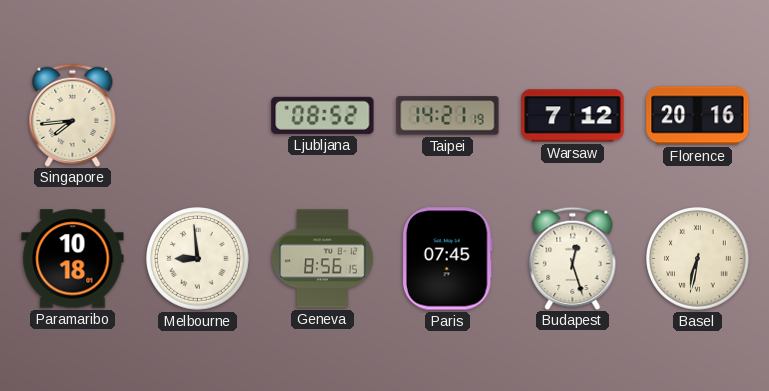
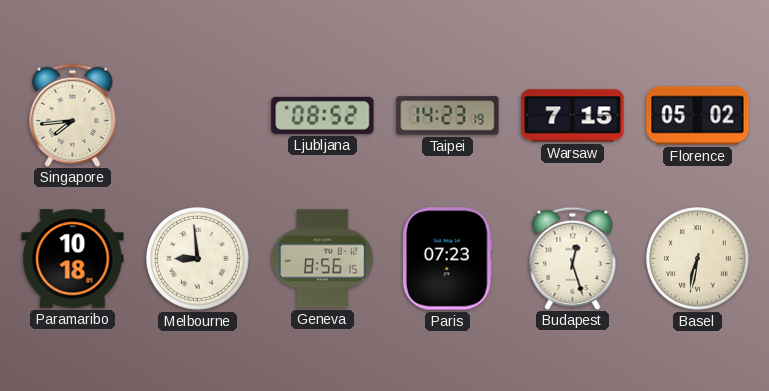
Taipei: 14:21 -> 14:23
Warsaw: 7:12 -> 7:15
Florence: 20:16 -> 05:02
Paris: 07:45 -> 07:23
